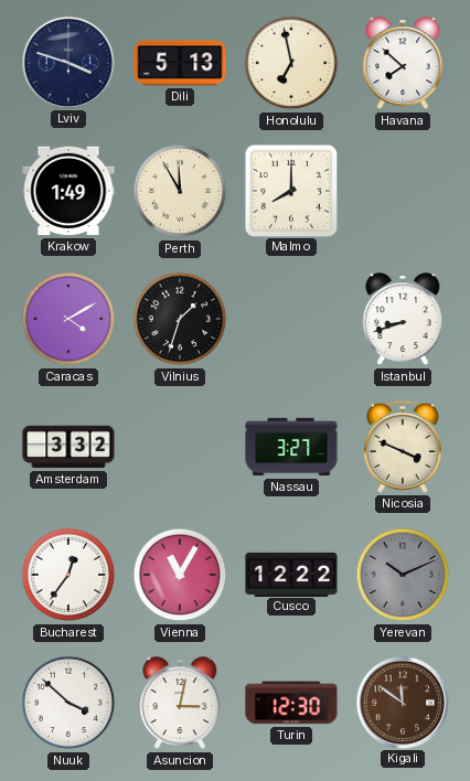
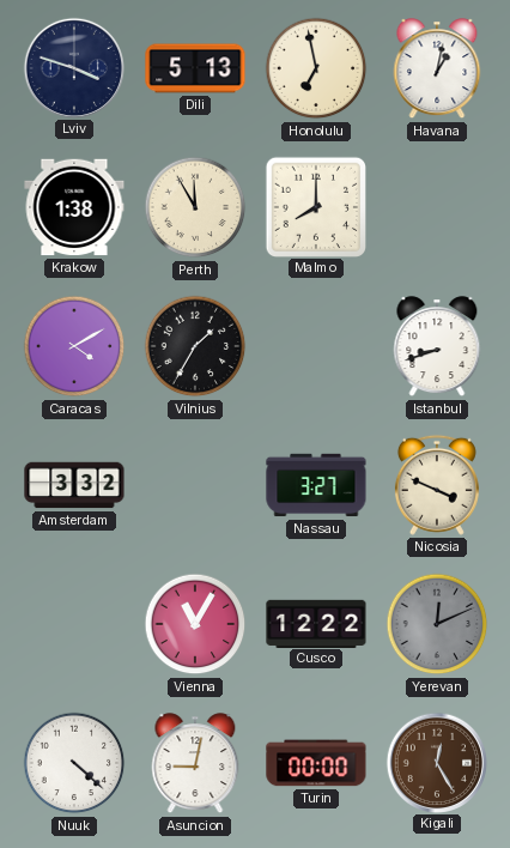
Havana: 7:52 -> 1:02
Krakow: 1:49 -> 1:38
Vilnius: 1:33 -> 1:35
Bucharest: 12:36 -> none
Yerevan: 10:11 -> 12:11
Nuuk: 3:52 -> 4:22
Asuncion: 3:02 -> 9:02
Turin: 12:30 -> 00:00
Kigali: 11:51 -> 12:25
